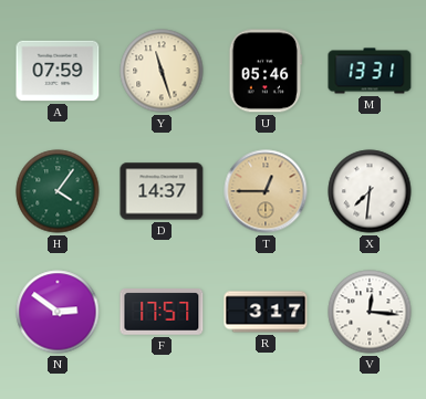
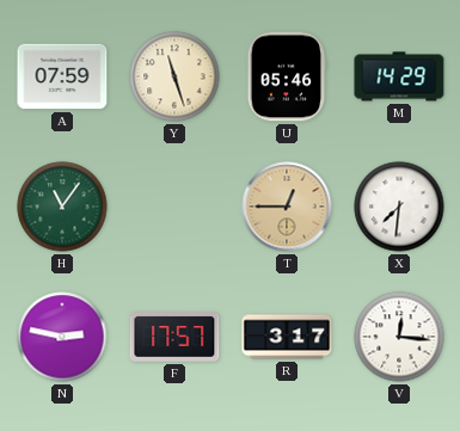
M: 13:31 -> 14:29
H: 4:06 -> 11:06
D: 14:37 -> none
N: 2:51 -> 2:47
